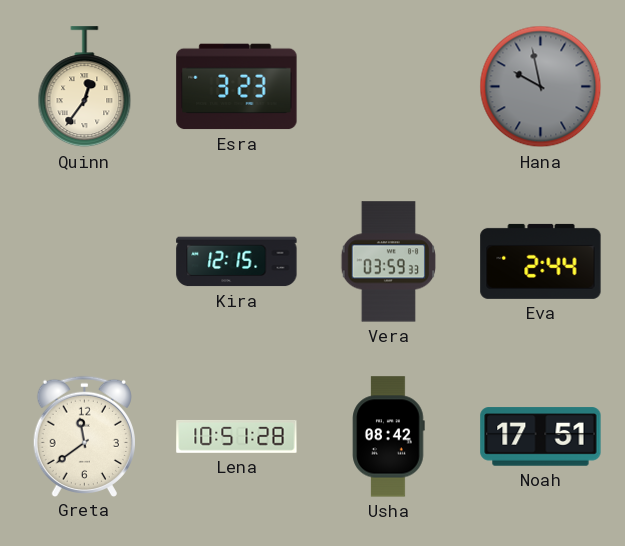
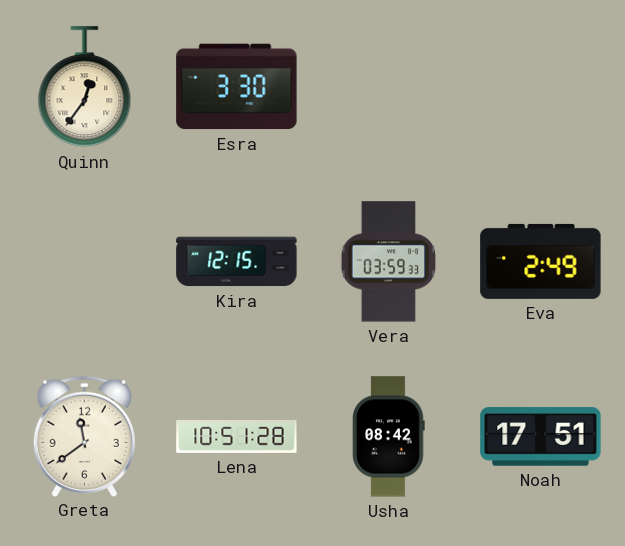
Esra: 3:23 -> 3:30
Hana: 9:58 -> none
Eva: 2:44 -> 2:49
